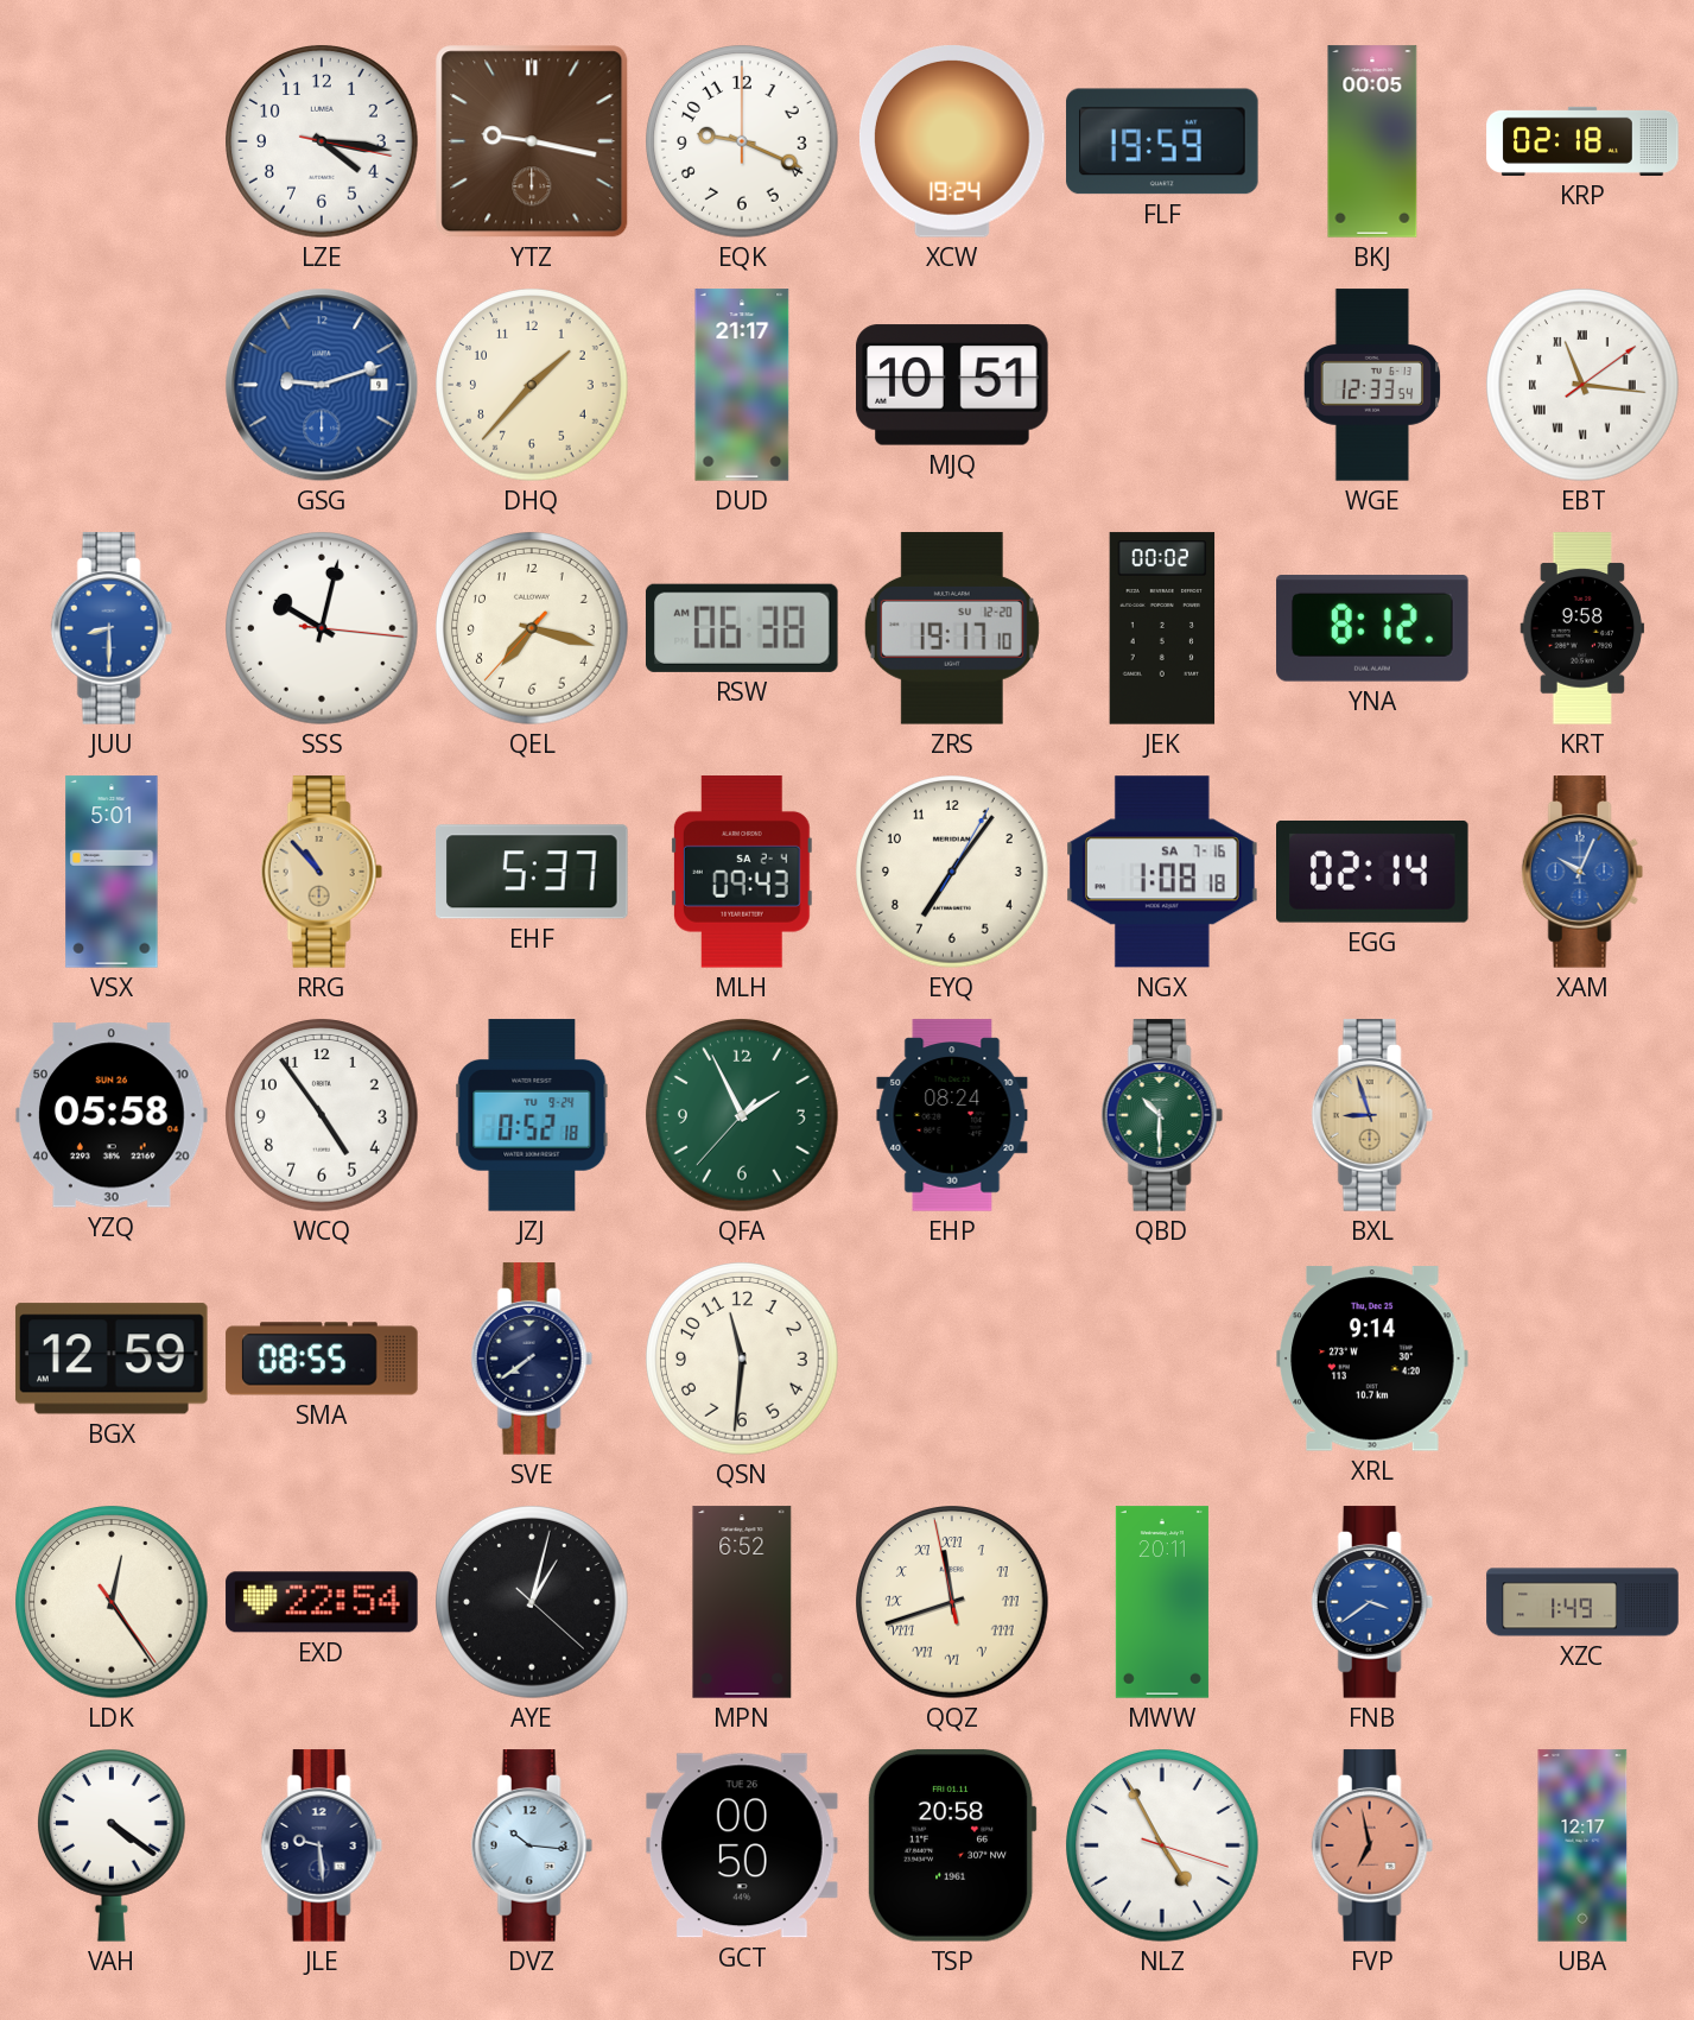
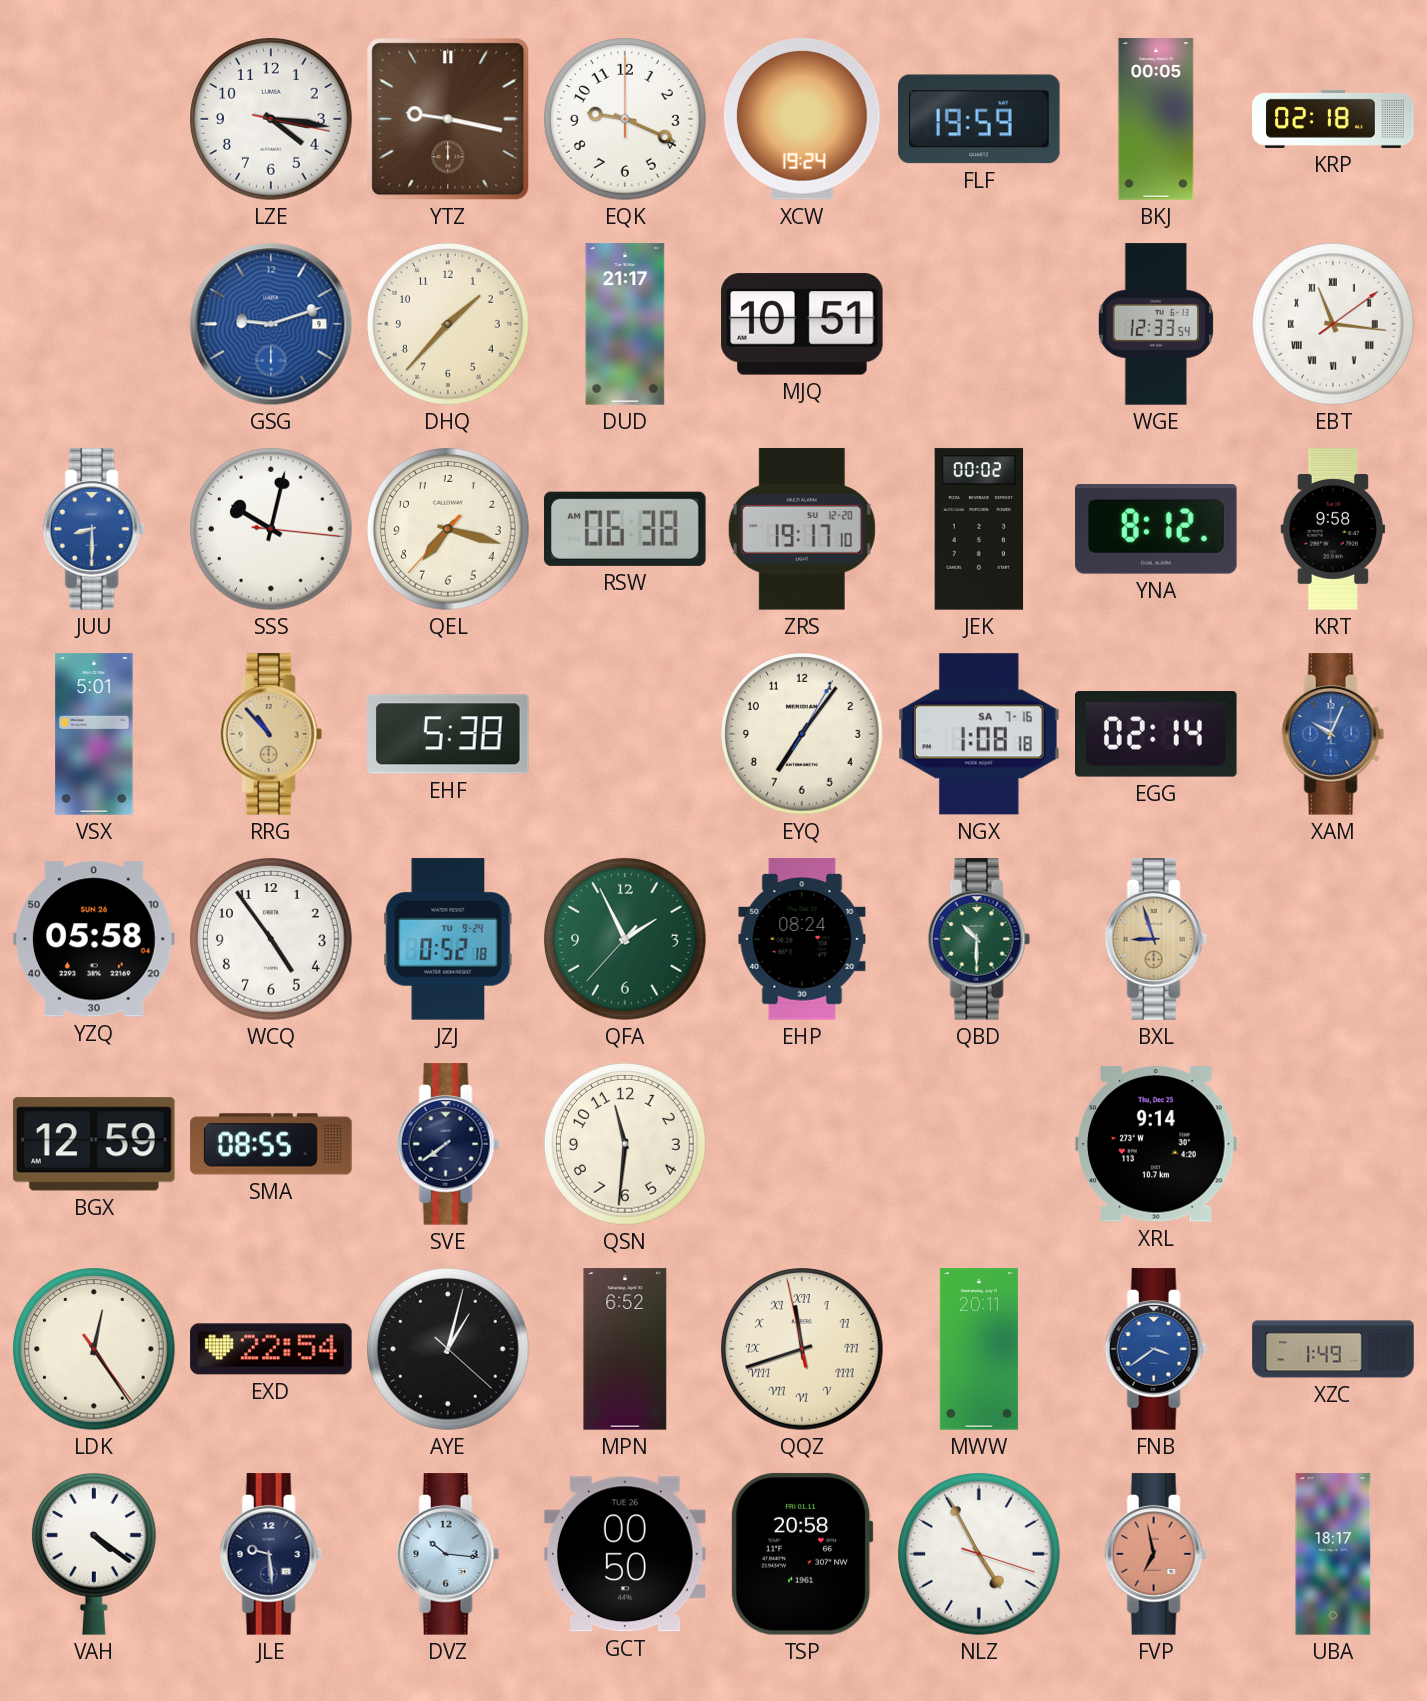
EHF: 5:37 -> 5:38
MLH: 09:43 -> none
UBA: 12:17 -> 18:17
